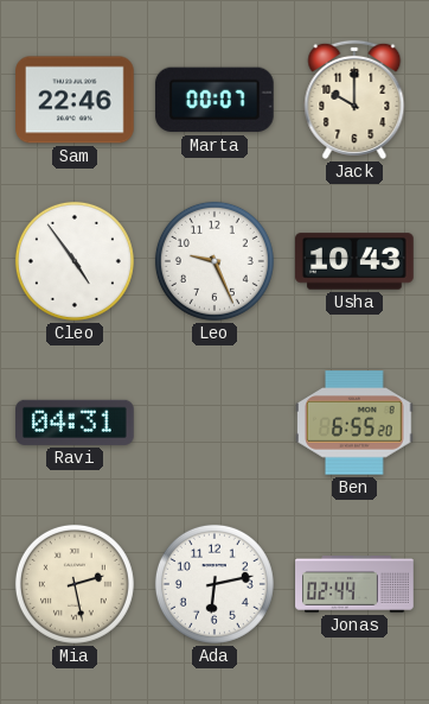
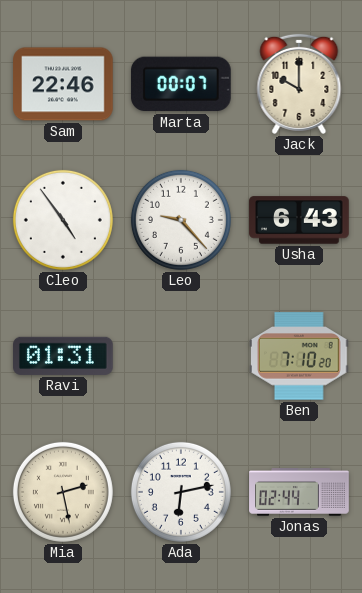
Leo: 9:26 -> 9:23
Usha: 10:43 -> 6:43
Ravi: 04:31 -> 01:31
Ben: 6:55 -> 7:10
